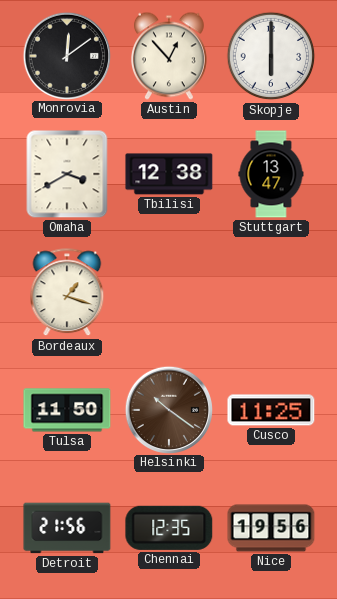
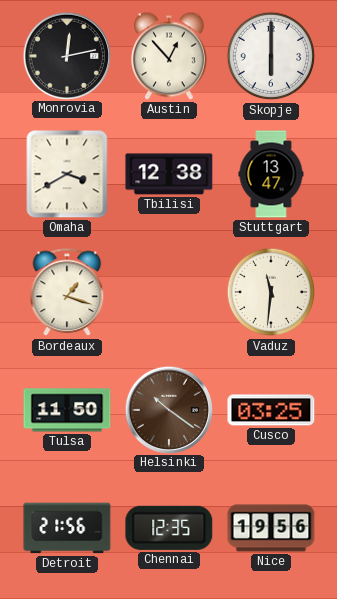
Monrovia: 12:09 -> 12:13
Vaduz: none -> 11:31
Cusco: 11:25 -> 03:25
